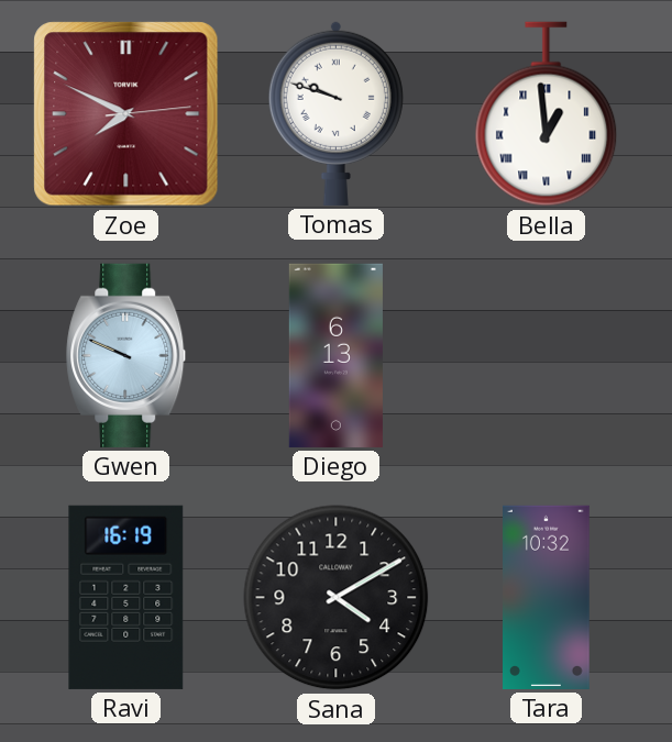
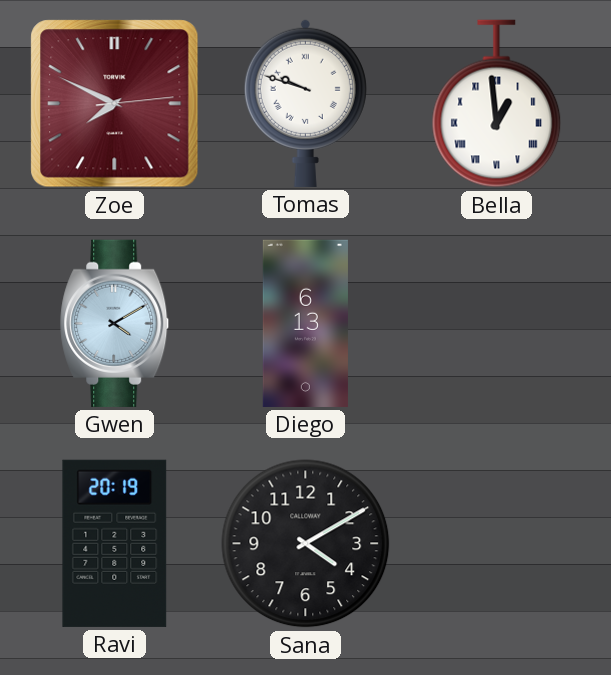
Gwen: 9:49 -> 4:10
Ravi: 16:19 -> 20:19
Tara: 10:32 -> none
